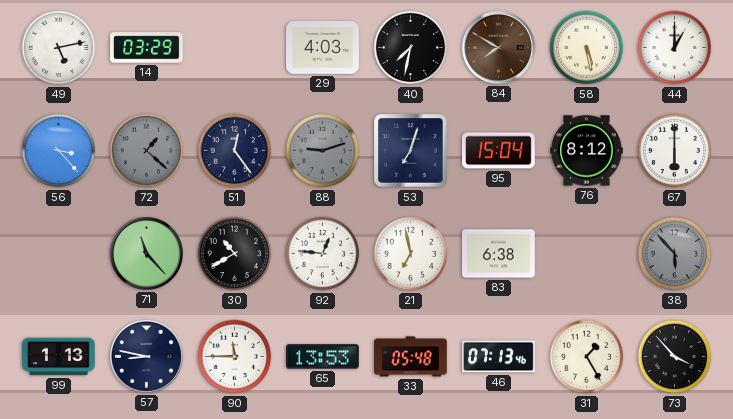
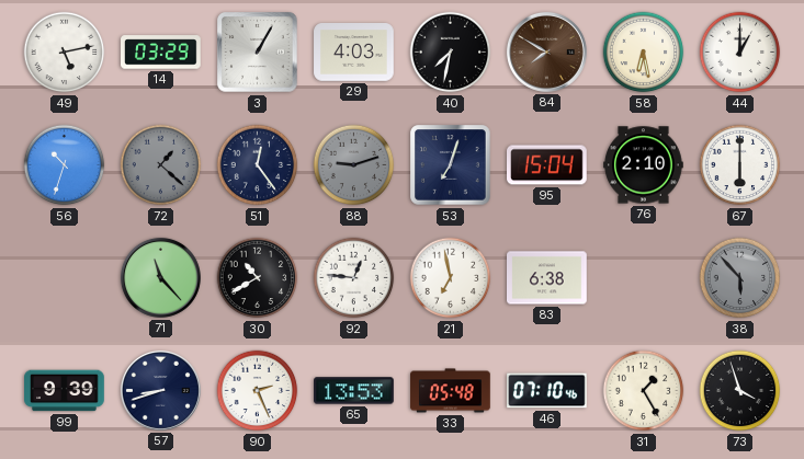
3: none -> 1:05
58: 5:28 -> 6:28
56: 3:23 -> 10:33
76: 8:12 -> 2:10
99: 1:13 -> 9:39
57: 8:47 -> 8:42
90: 11:45 -> 2:26
46: 07:13 -> 07:10
73: 3:53 -> 3:57
